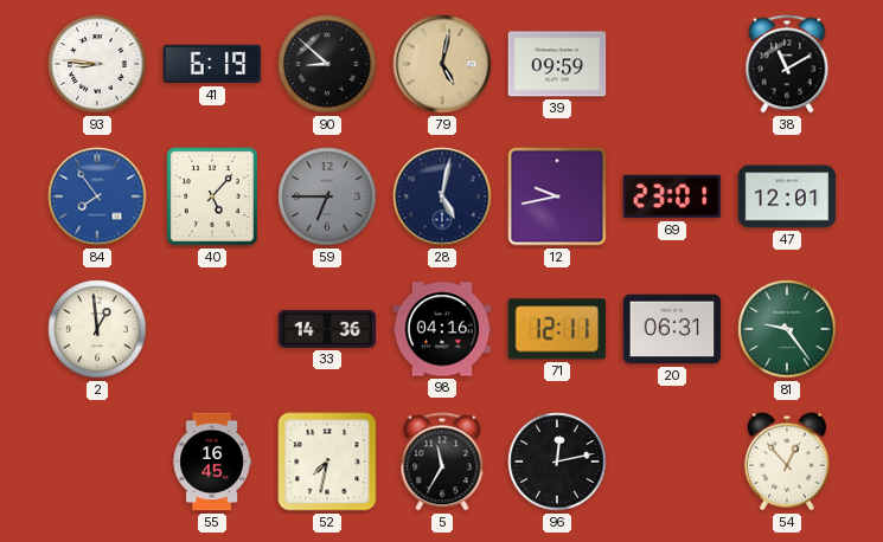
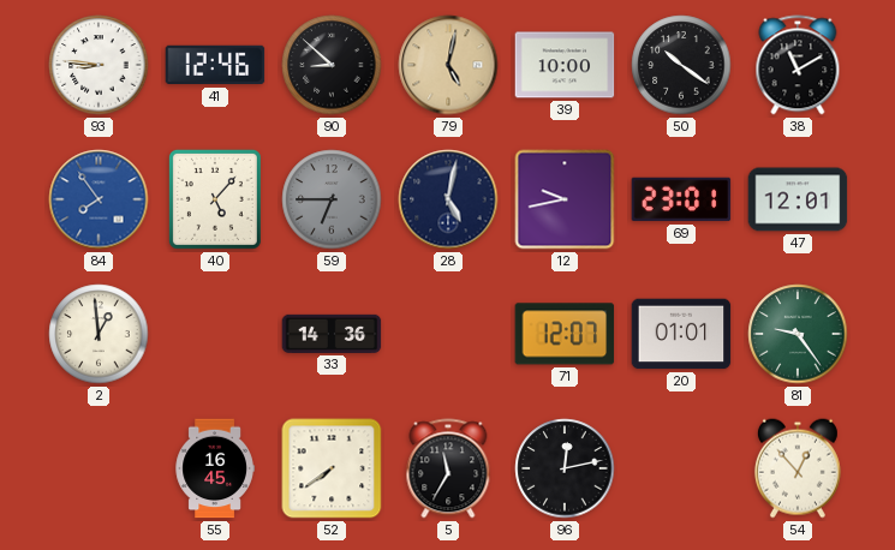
41: 6:19 -> 12:46
39: 09:59 -> 10:00
50: none -> 10:21
98: 04:16 -> none
71: 12:11 -> 12:07
20: 06:31 -> 01:01
52: 7:32 -> 7:39
